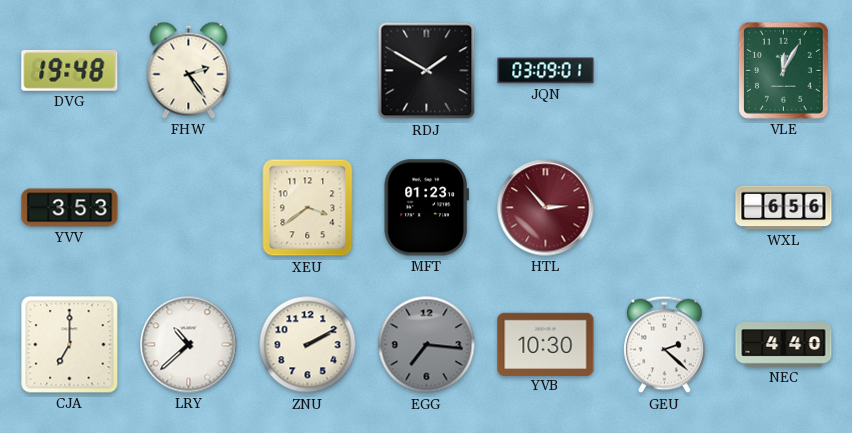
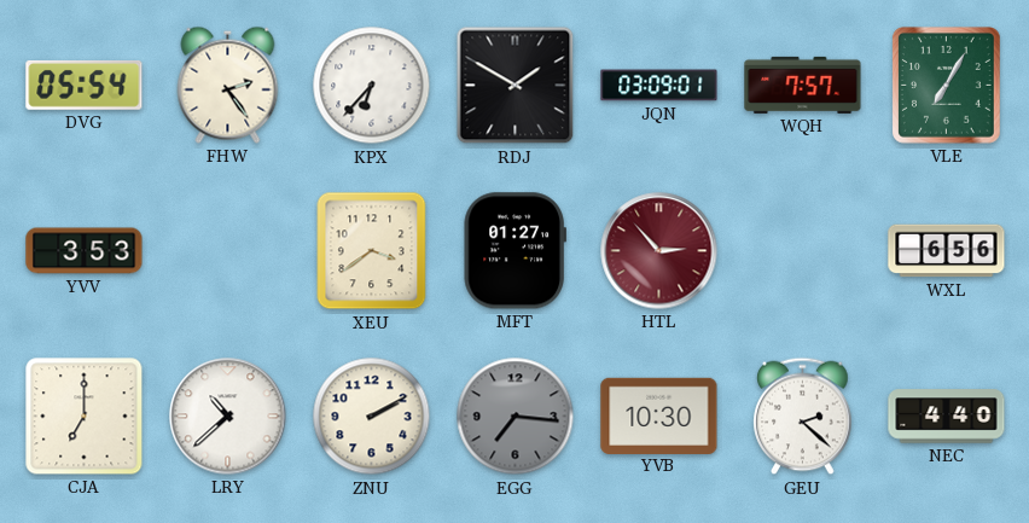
DVG: 19:48 -> 05:54
KPX: none -> 6:37
WQH: none -> 7:57
VLE: 12:05 -> 7:05
MFT: 01:23 -> 01:27
